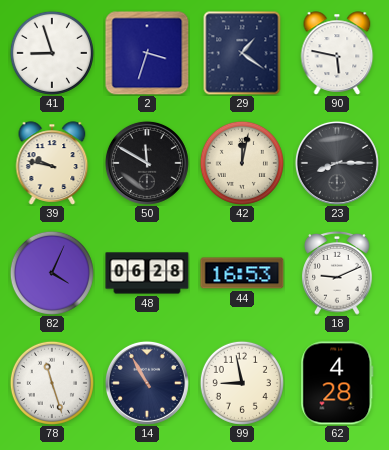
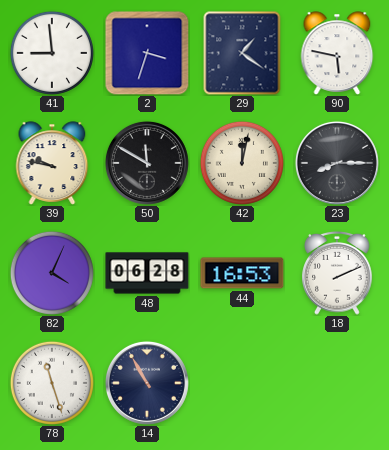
41: 8:57 -> 8:59
18: 9:11 -> 2:11
99: 8:58 -> none
62: 4:28 -> none
